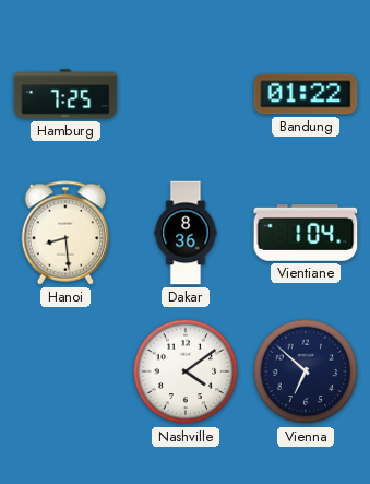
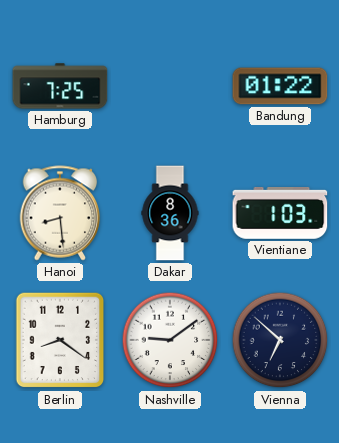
Vientiane: 1:04 -> 1:03
Berlin: none -> 8:21
Nashville: 4:09 -> 9:09
